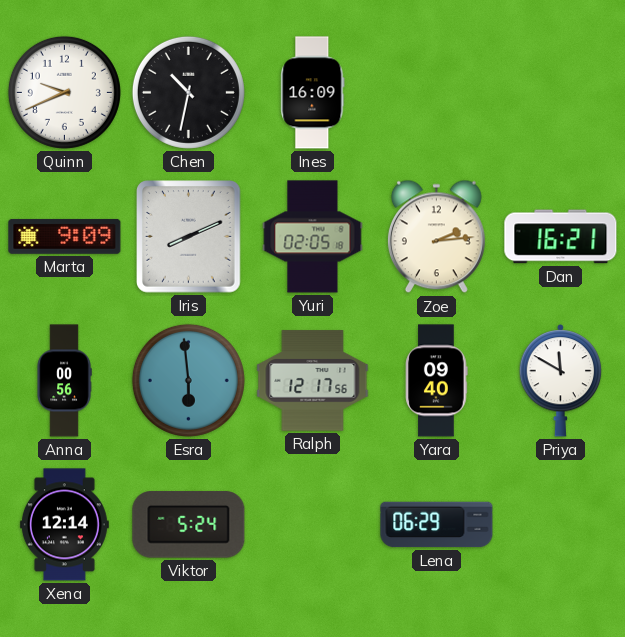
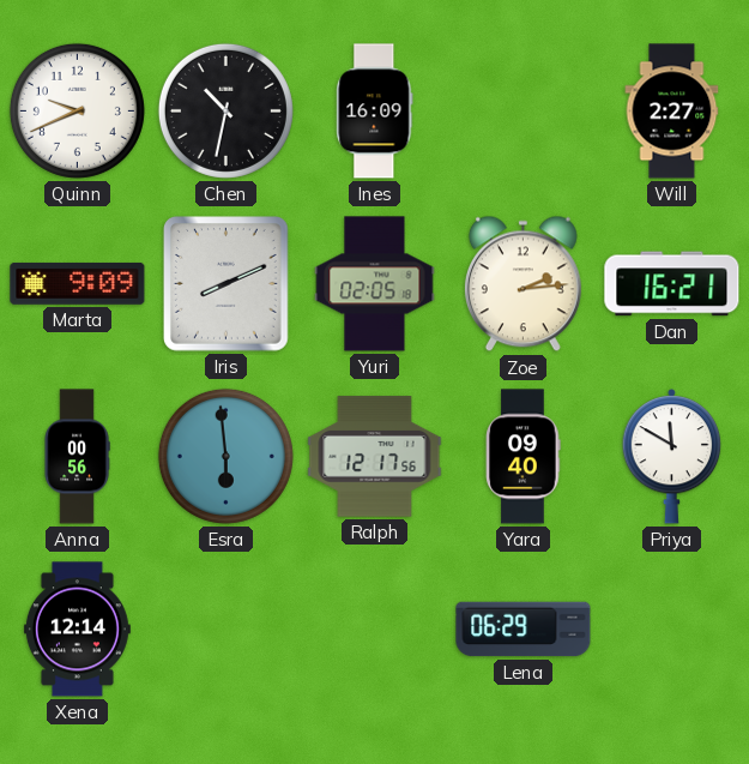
Will: none -> 2:27
Viktor: 5:24 -> none
